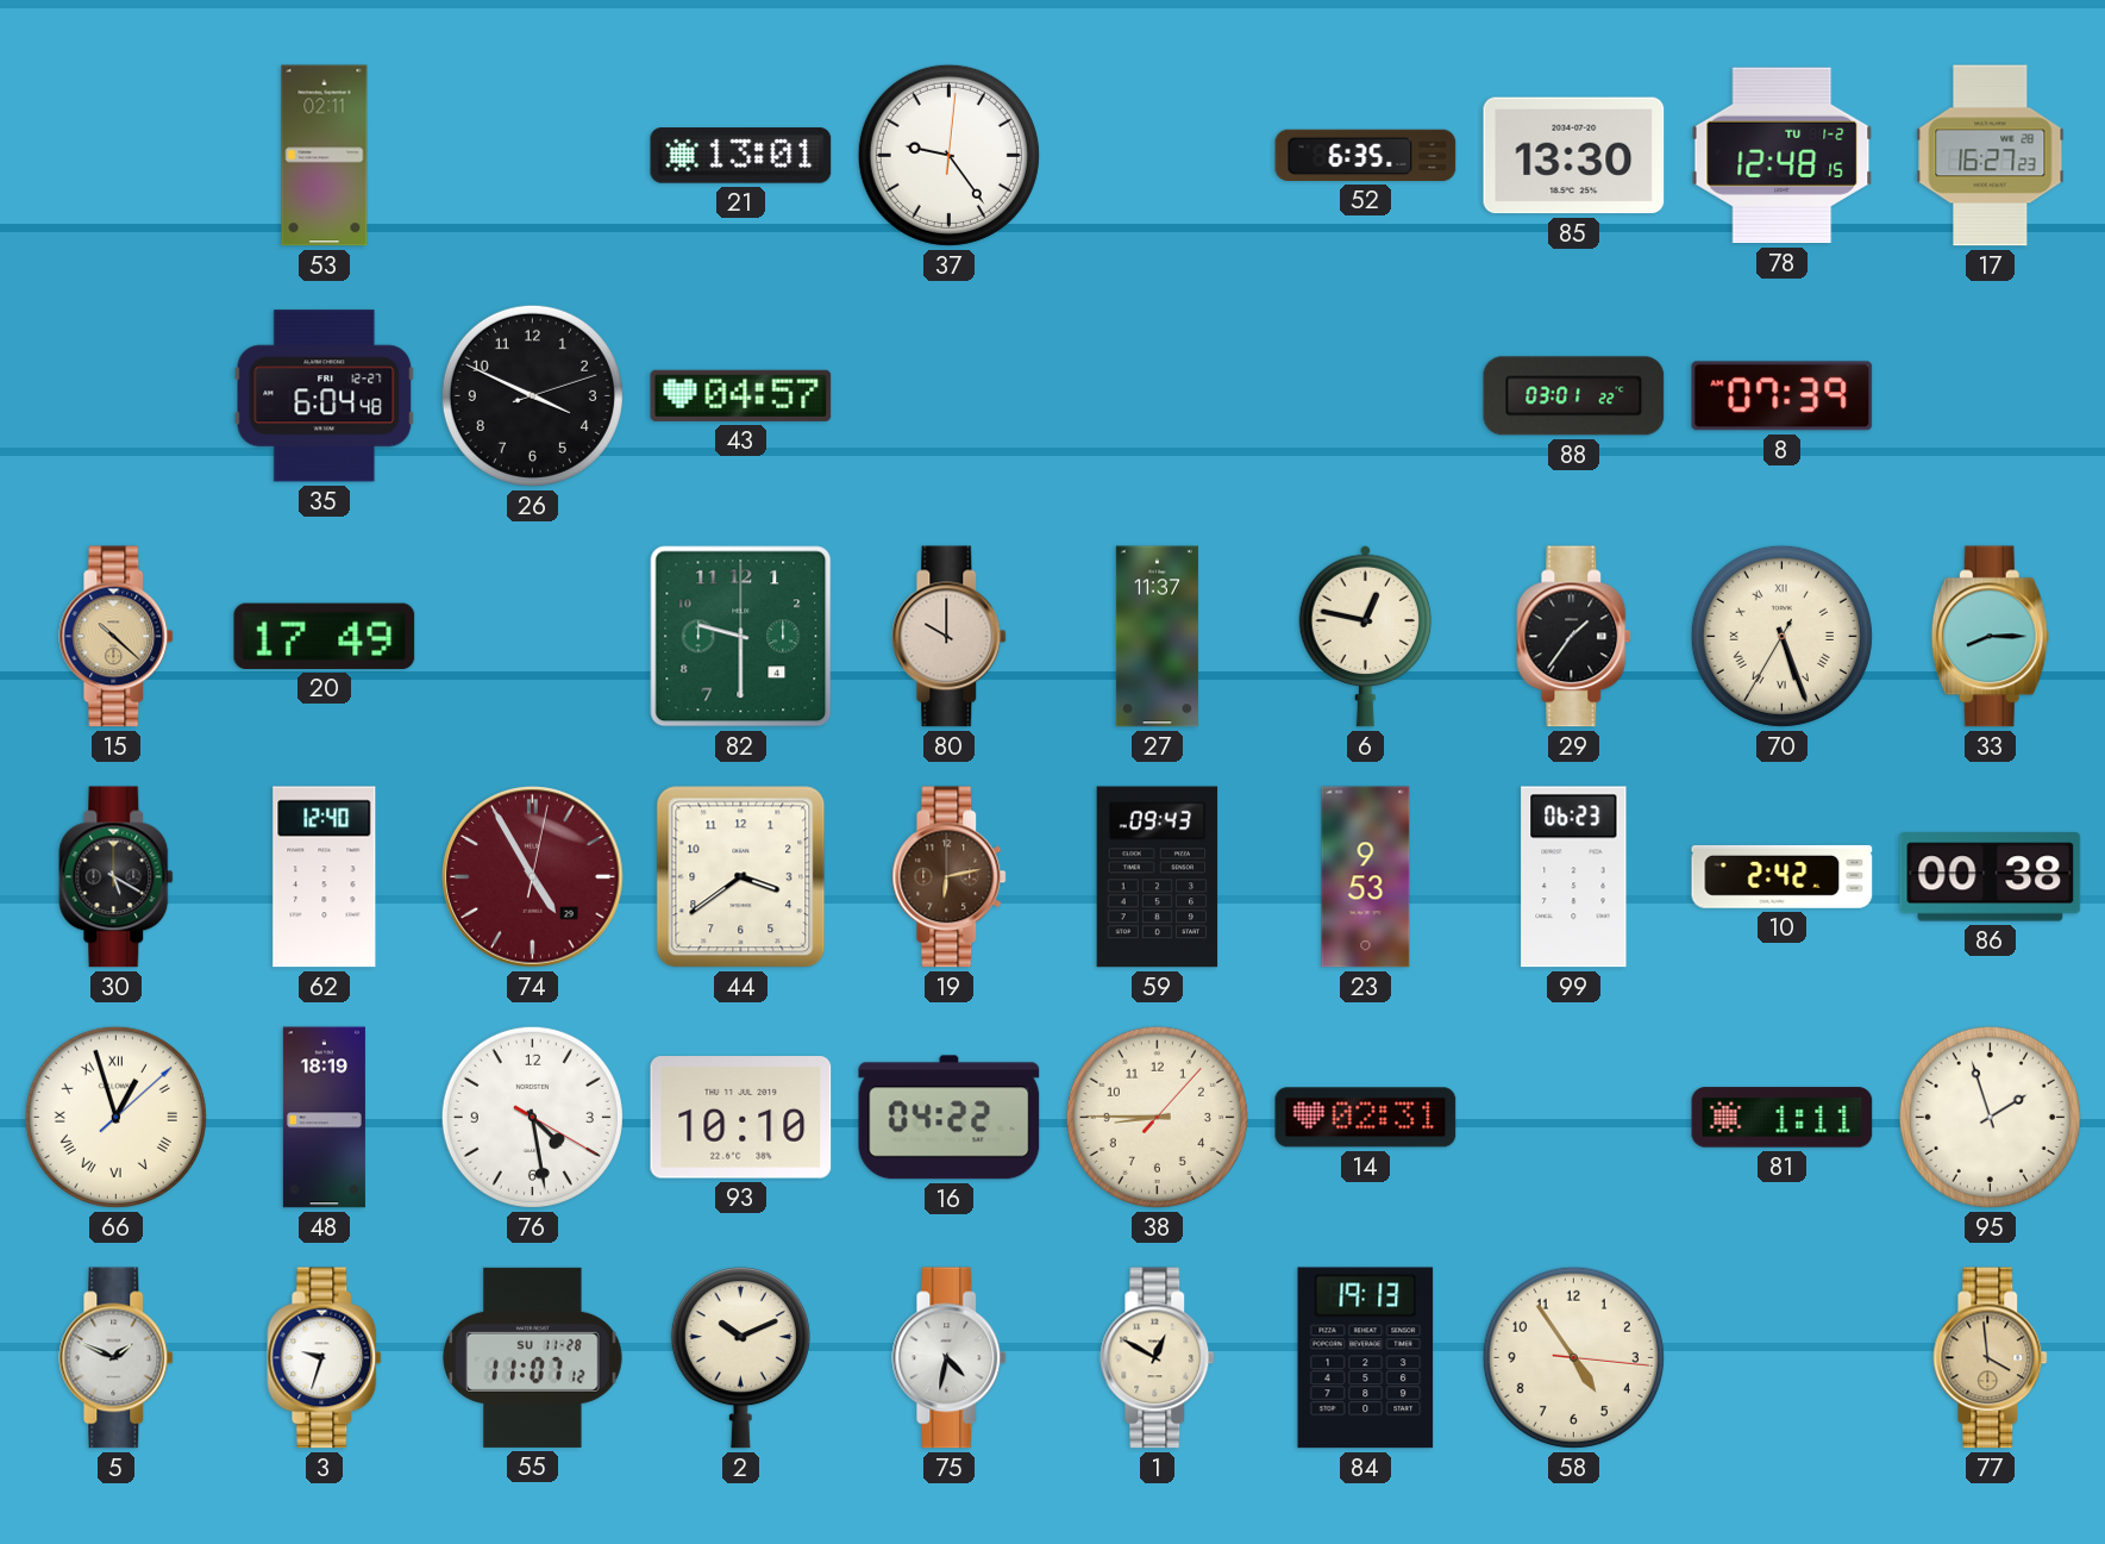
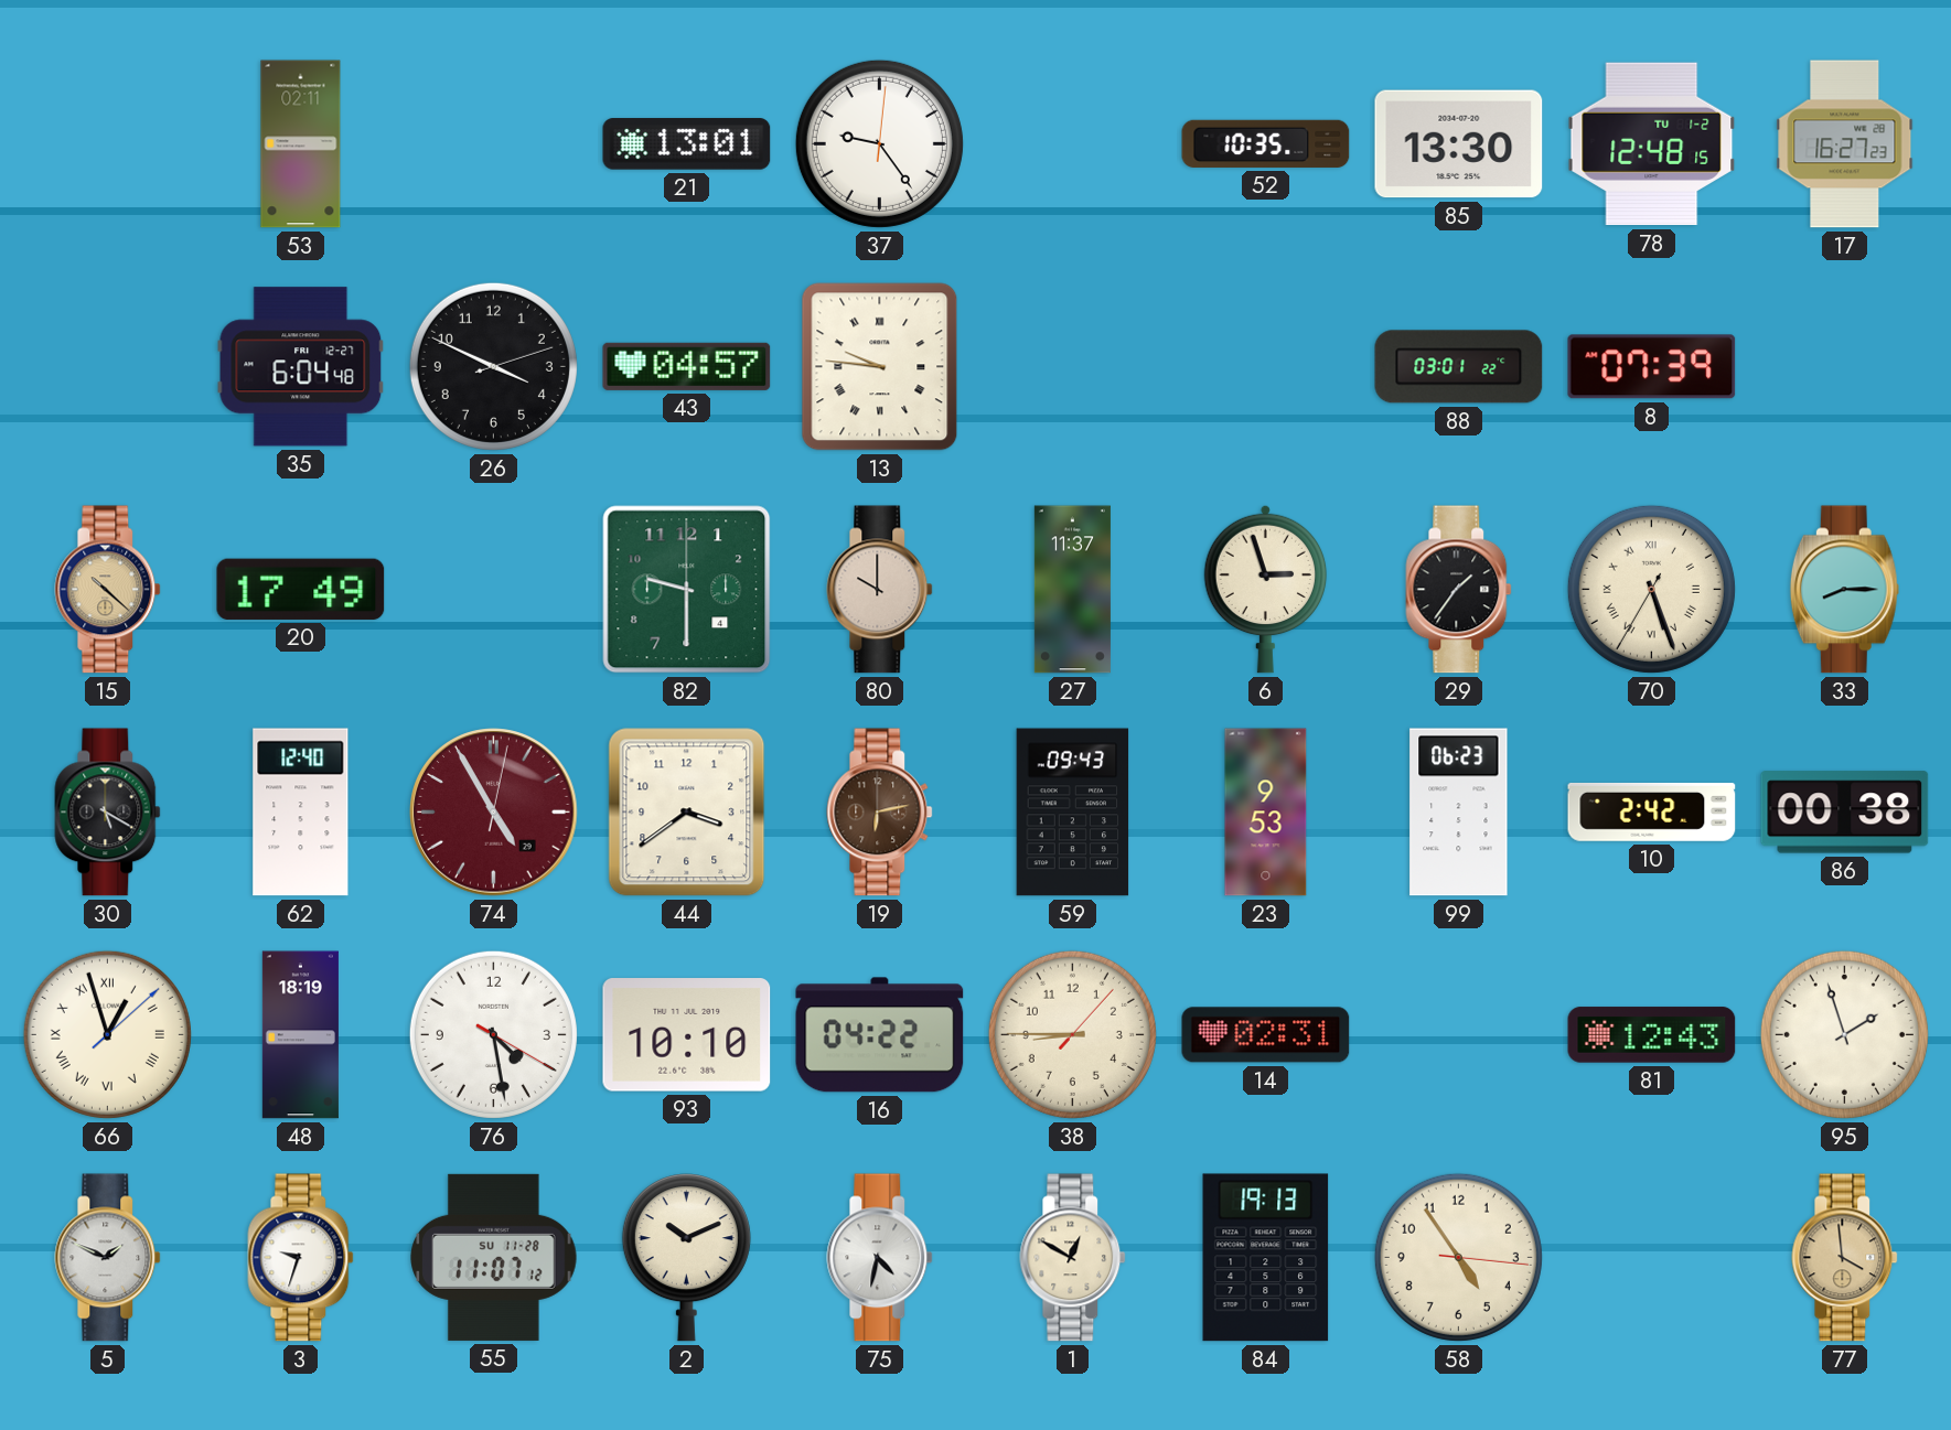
52: 6:35 -> 10:35
13: none -> 9:46
6: 12:47 -> 2:57
81: 1:11 -> 12:43
